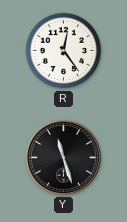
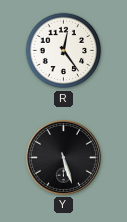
Y: 11:27 -> 5:27
